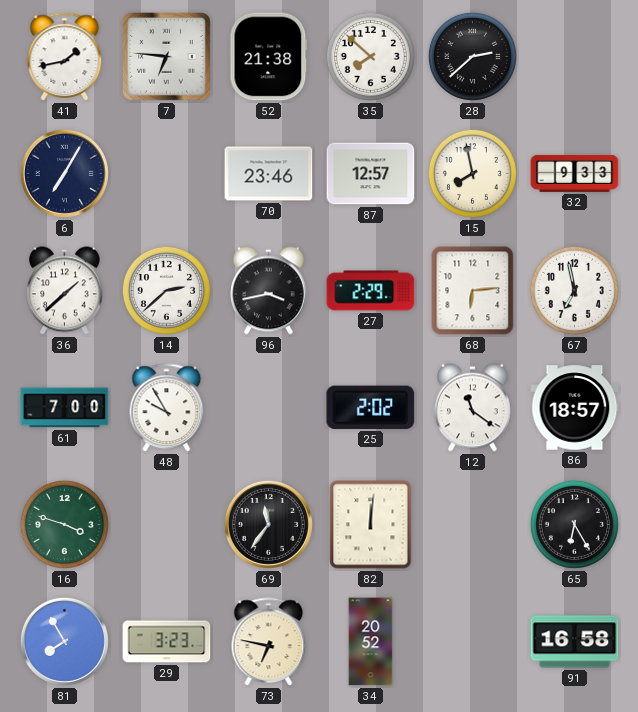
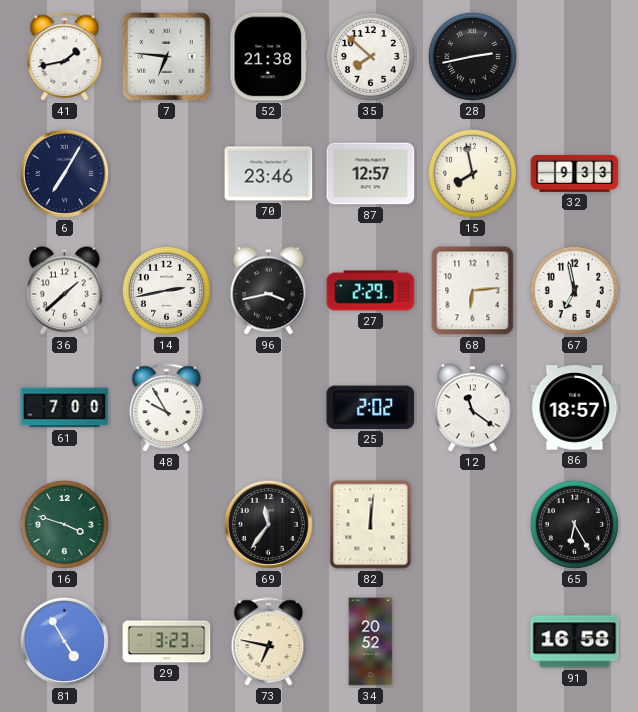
28: 2:38 -> 2:43
14: 2:38 -> 2:43
81: 7:55 -> 4:55
